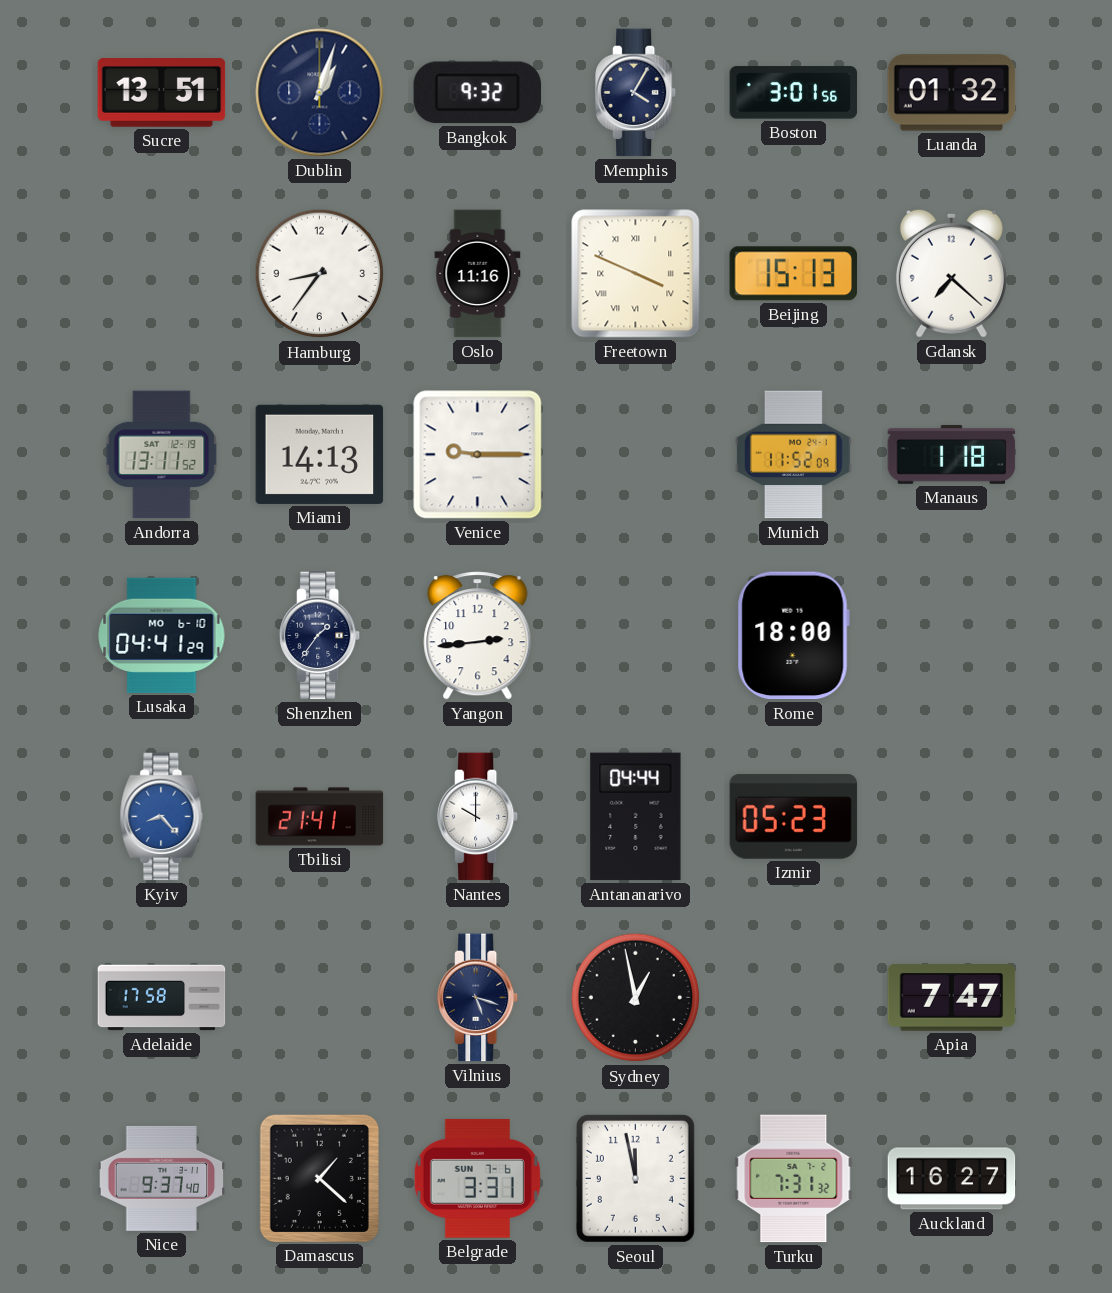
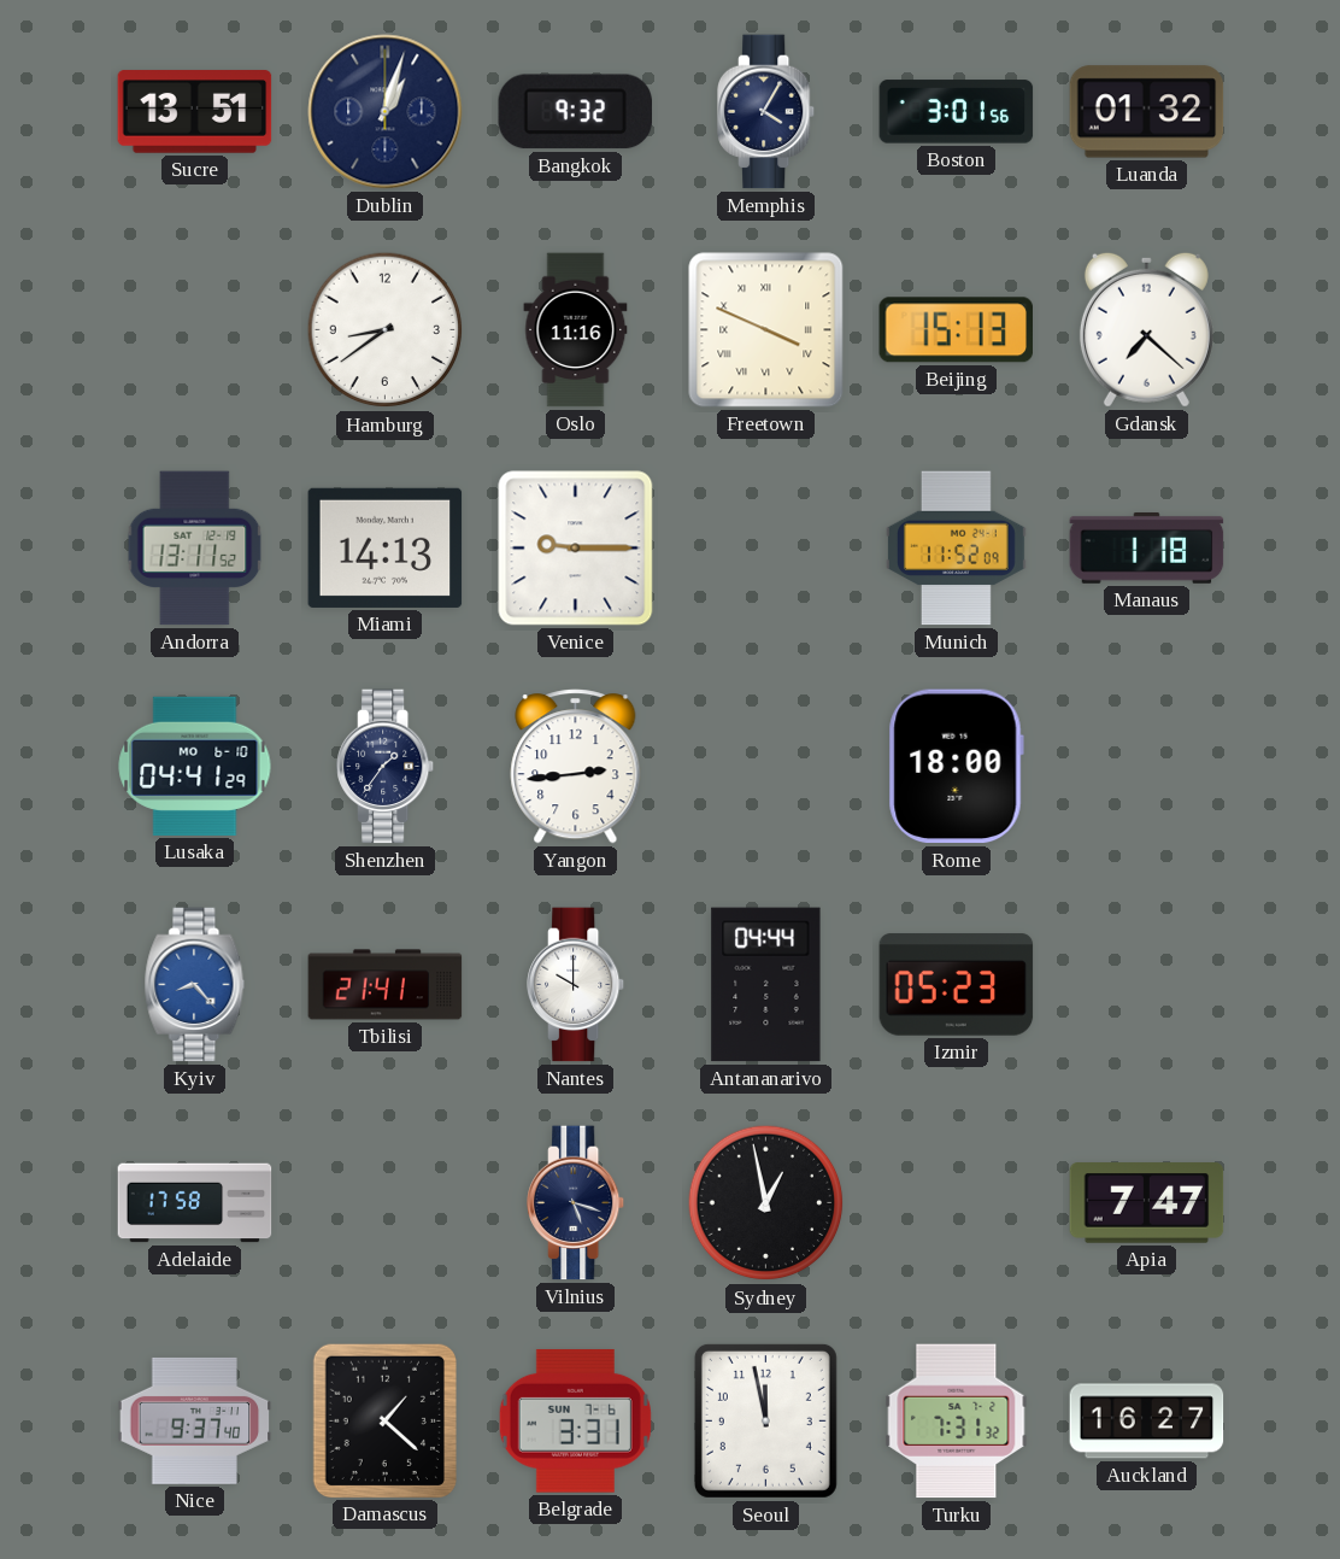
Hamburg: 8:36 -> 8:39
